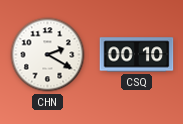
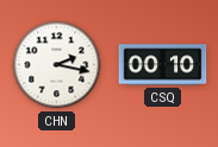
CHN: 2:20 -> 2:17
